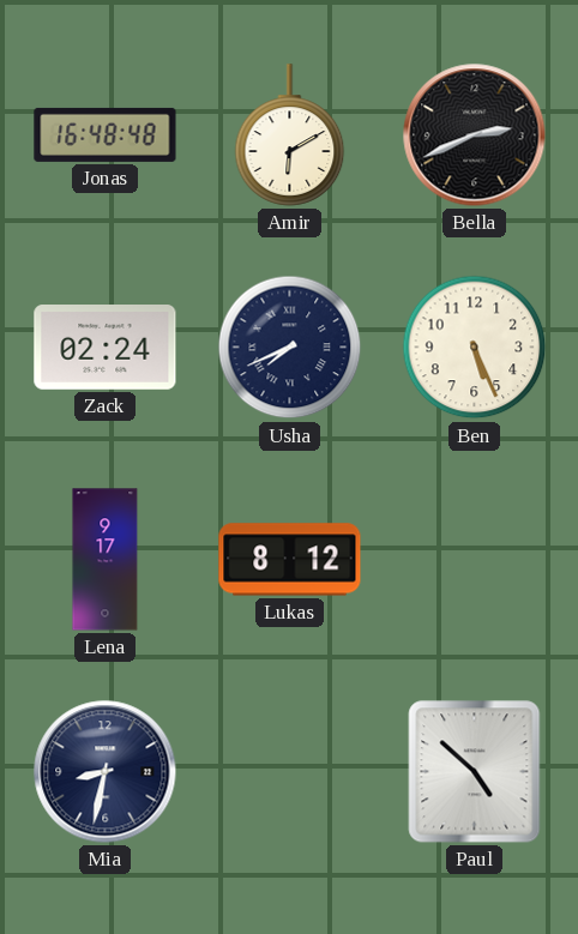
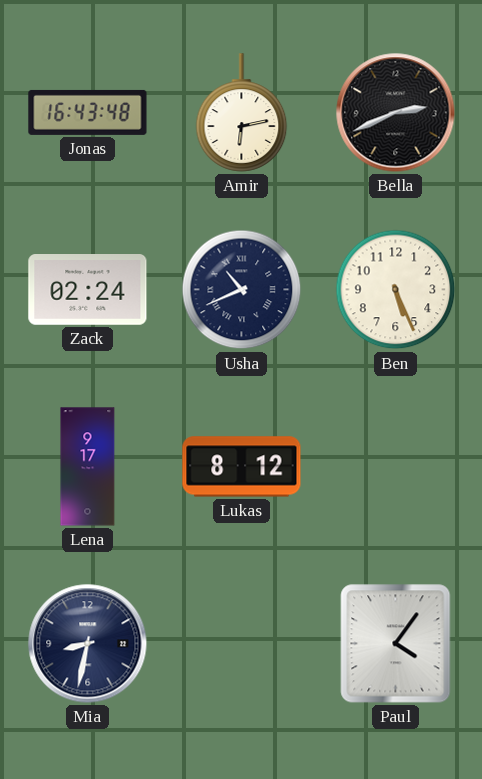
Jonas: 16:48 -> 16:43
Amir: 6:10 -> 6:13
Usha: 7:41 -> 10:41
Paul: 4:52 -> 4:06
